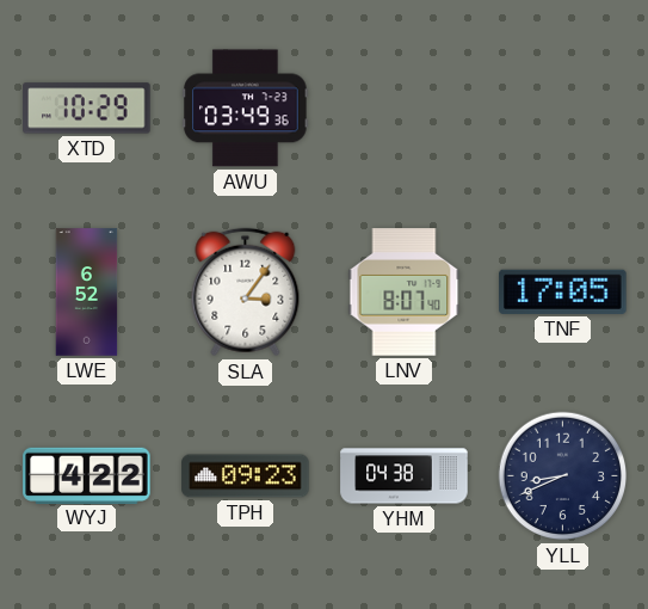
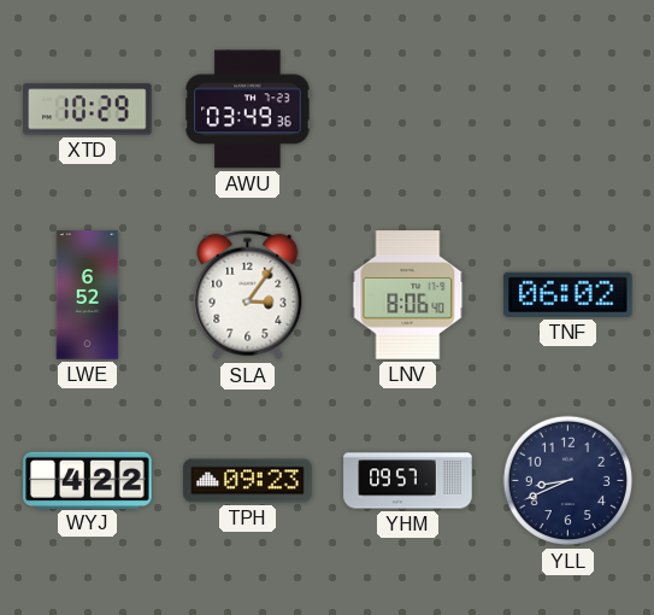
LNV: 8:07 -> 8:06
TNF: 17:05 -> 06:02
YHM: 04:38 -> 09:57
